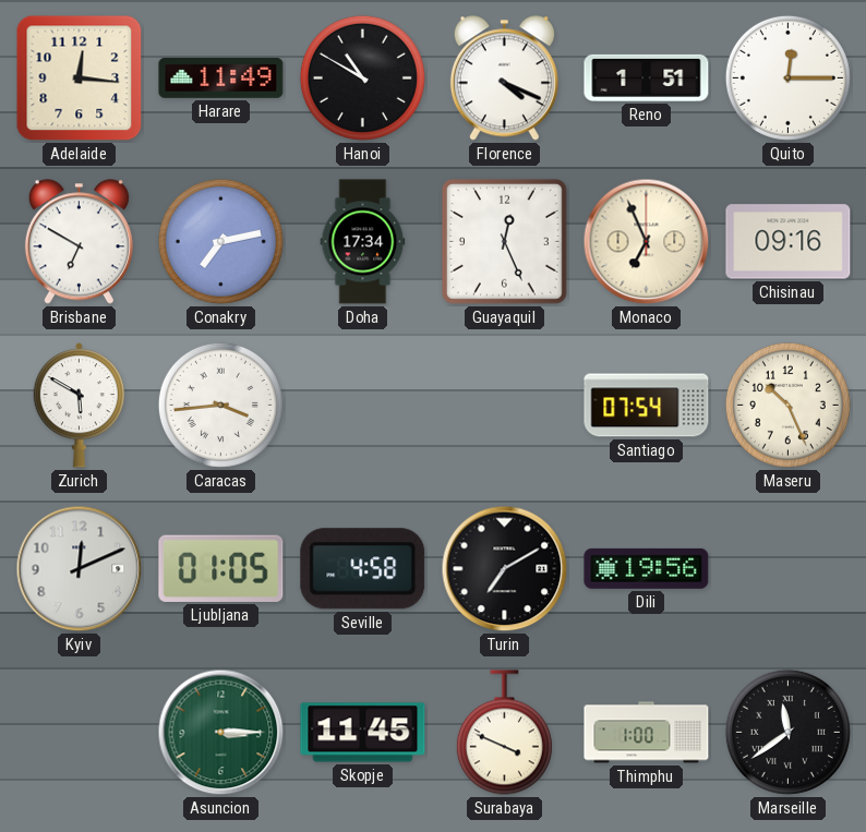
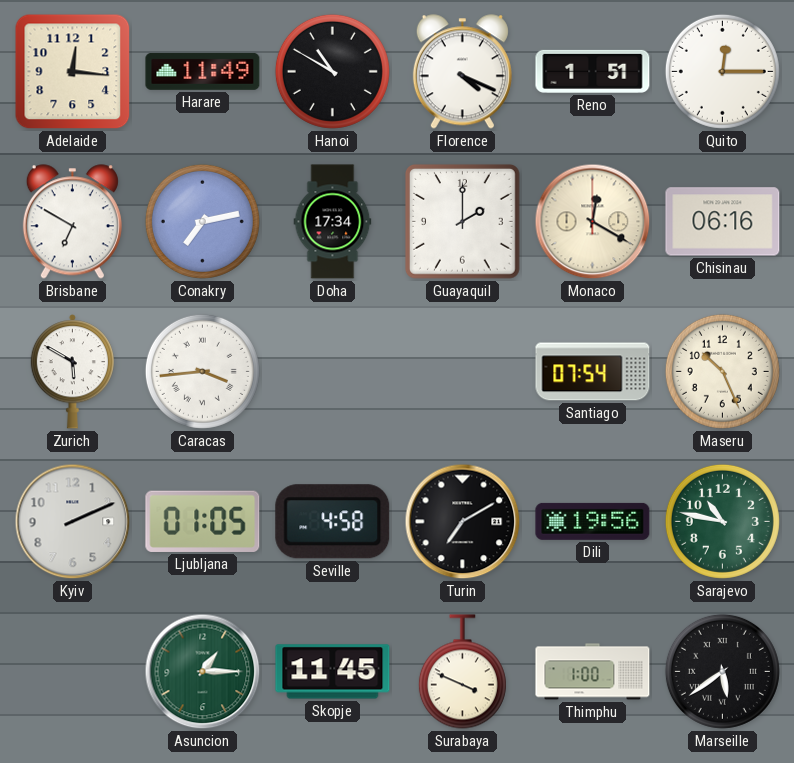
Guayaquil: 12:26 -> 2:00
Monaco: 6:56 -> 12:20
Chisinau: 09:16 -> 06:16
Kyiv: 12:11 -> 2:11
Sarajevo: none -> 10:47
Asuncion: 3:15 -> 1:15
Marseille: 11:39 -> 5:39
